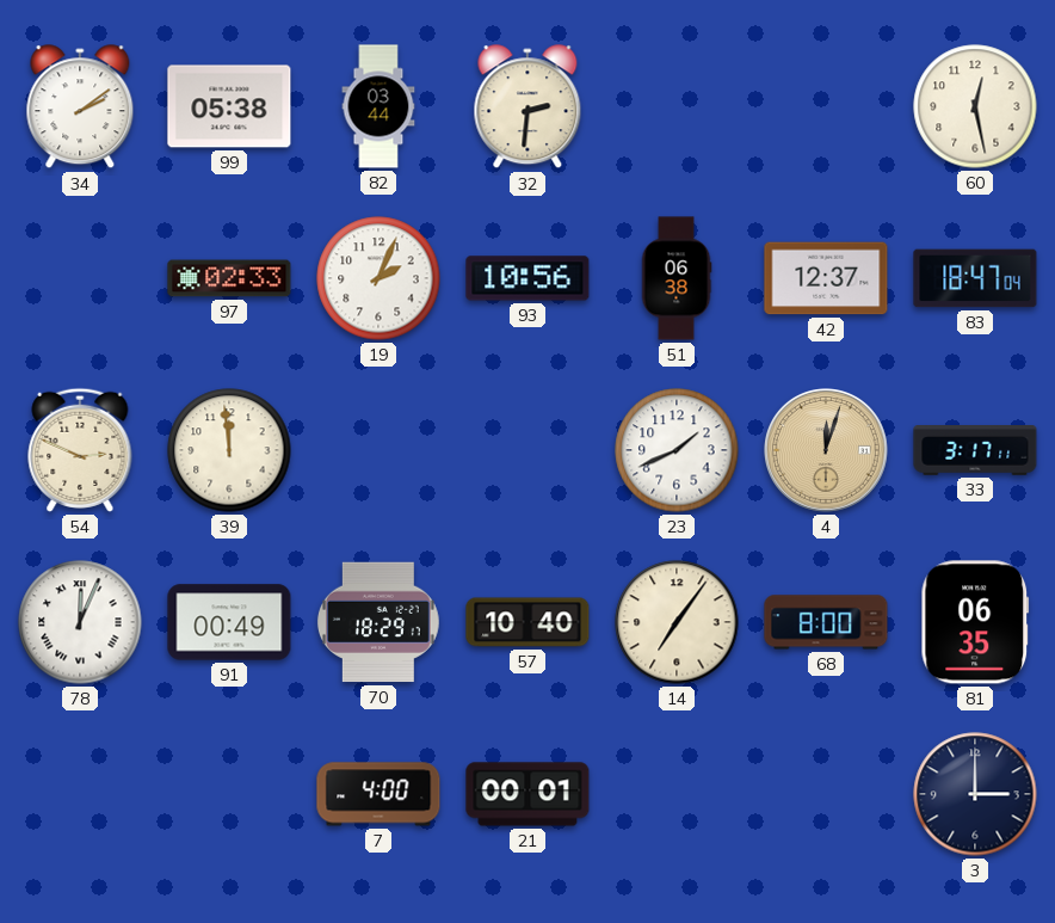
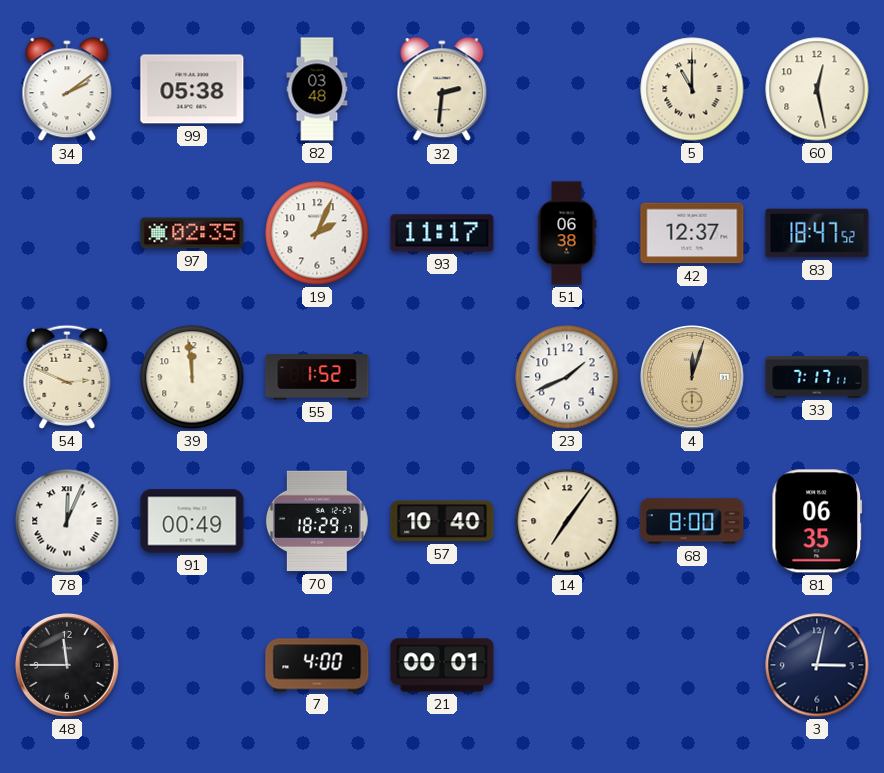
82: 03:44 -> 03:48
5: none -> 11:00
97: 02:33 -> 02:35
93: 10:56 -> 11:17
83: 18:47:04 -> 18:47:52
55: none -> 1:52
33: 3:17 -> 7:17
48: none -> 11:45
3: 3:00 -> 3:02
